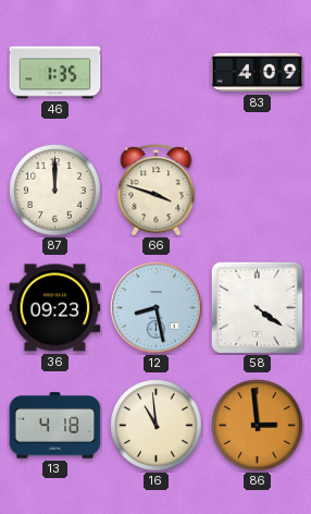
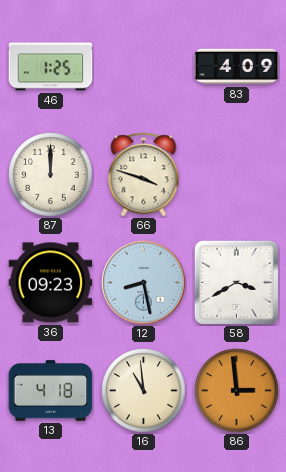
46: 1:35 -> 1:25
58: 4:21 -> 3:40
